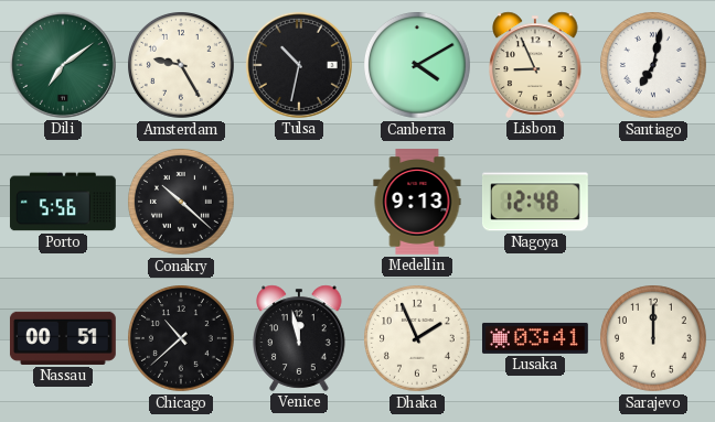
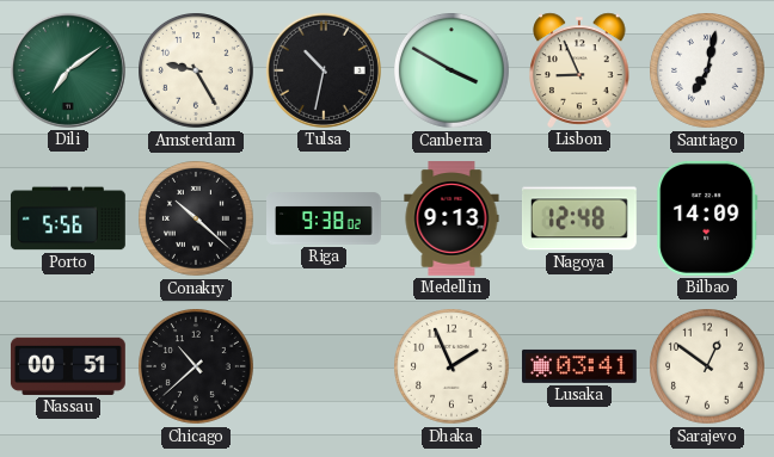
Canberra: 4:10 -> 3:50
Riga: none -> 9:38
Bilbao: none -> 14:09
Venice: 11:58 -> none
Sarajevo: 12:00 -> 12:51
